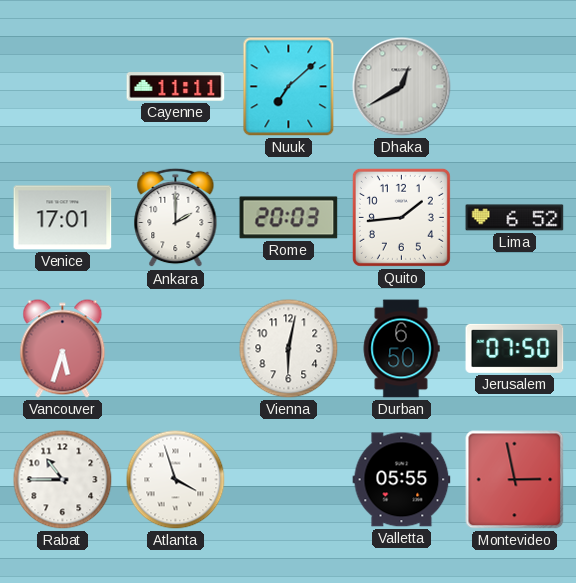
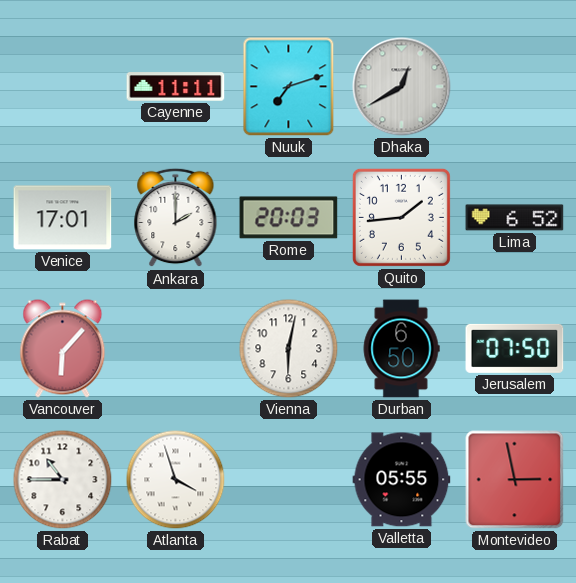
Nuuk: 7:08 -> 7:12
Vancouver: 5:33 -> 6:07
